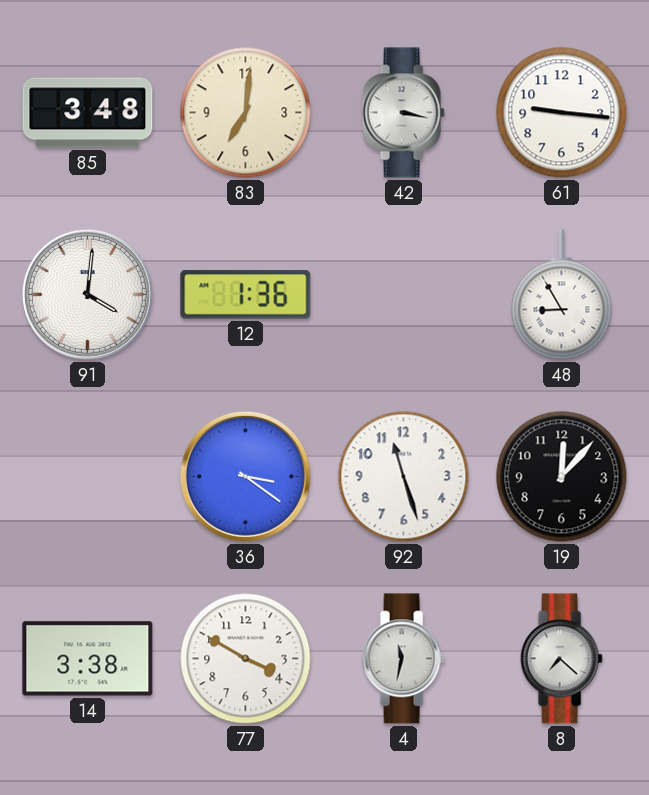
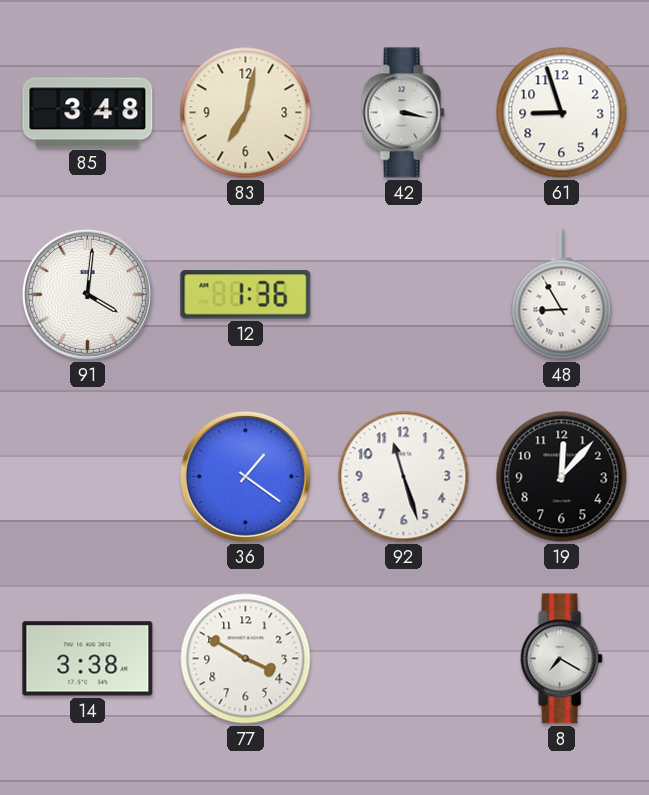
83: 7:01 -> 7:02
61: 9:16 -> 8:57
36: 3:21 -> 1:21
4: 11:32 -> none
8: 7:22 -> 7:20
